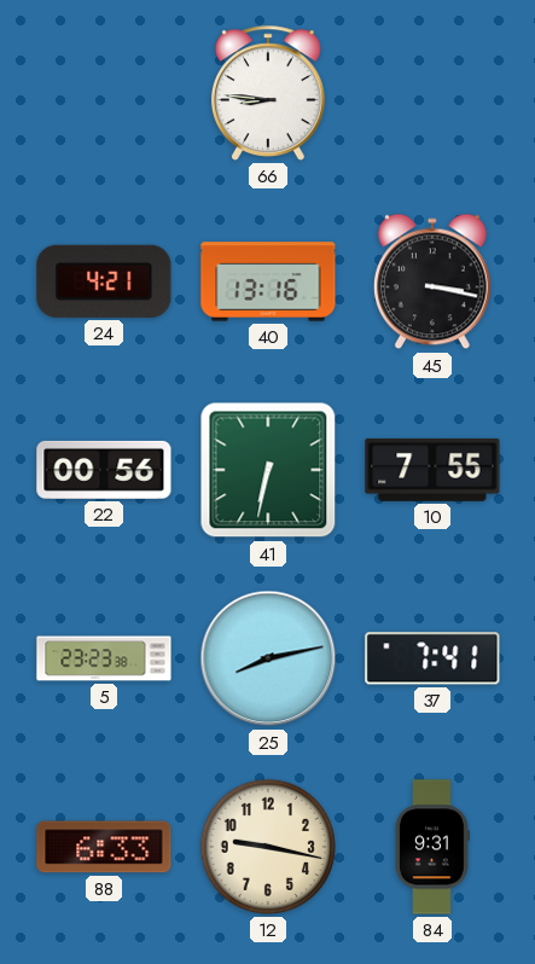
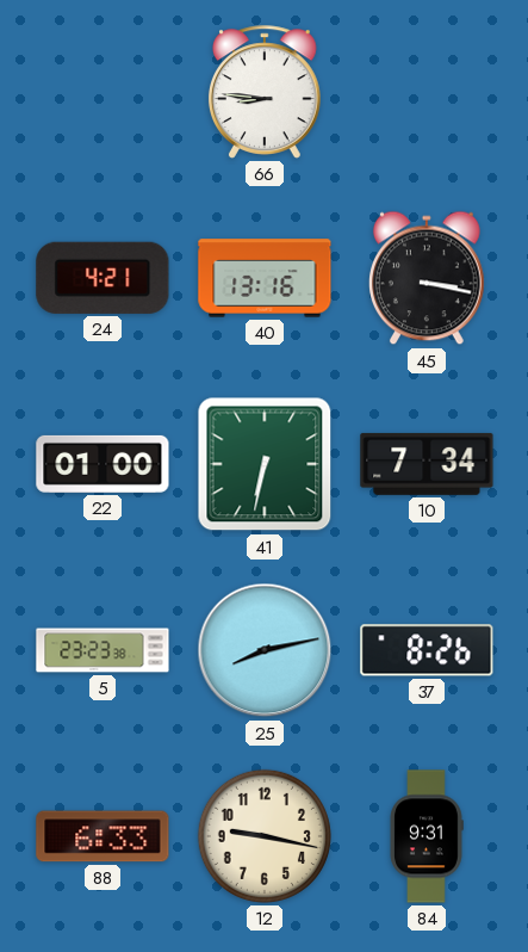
22: 00:56 -> 01:00
10: 7:55 -> 7:34
37: 7:41 -> 8:26
